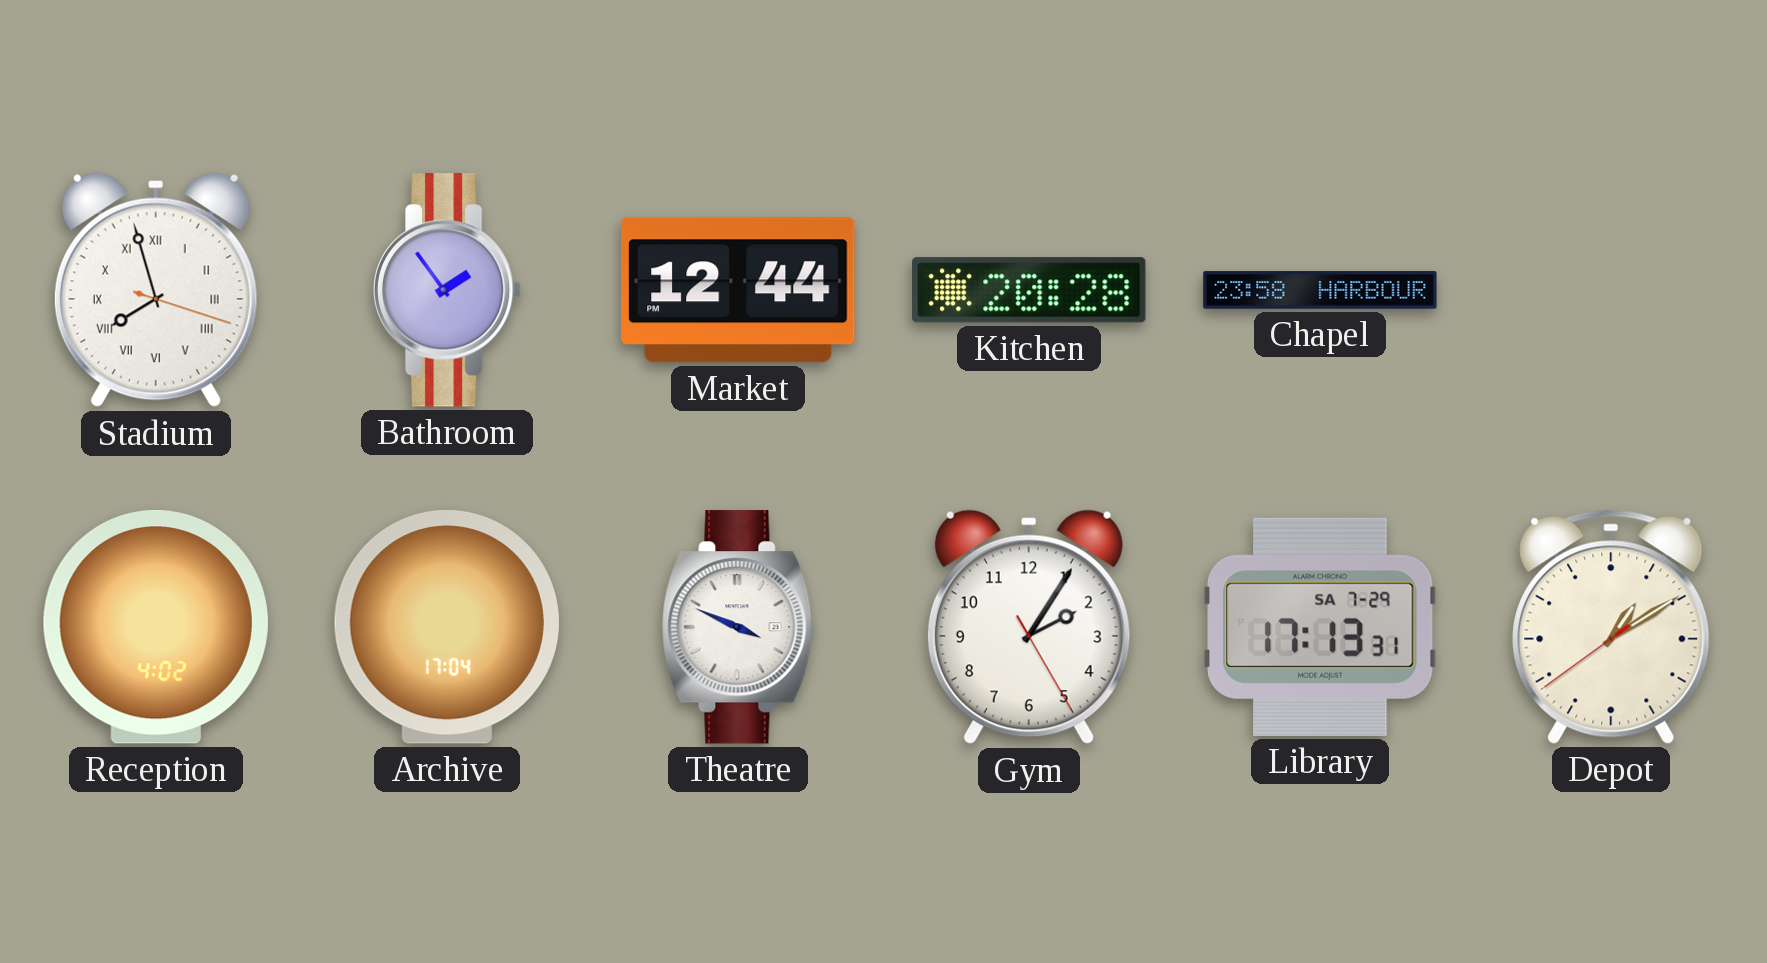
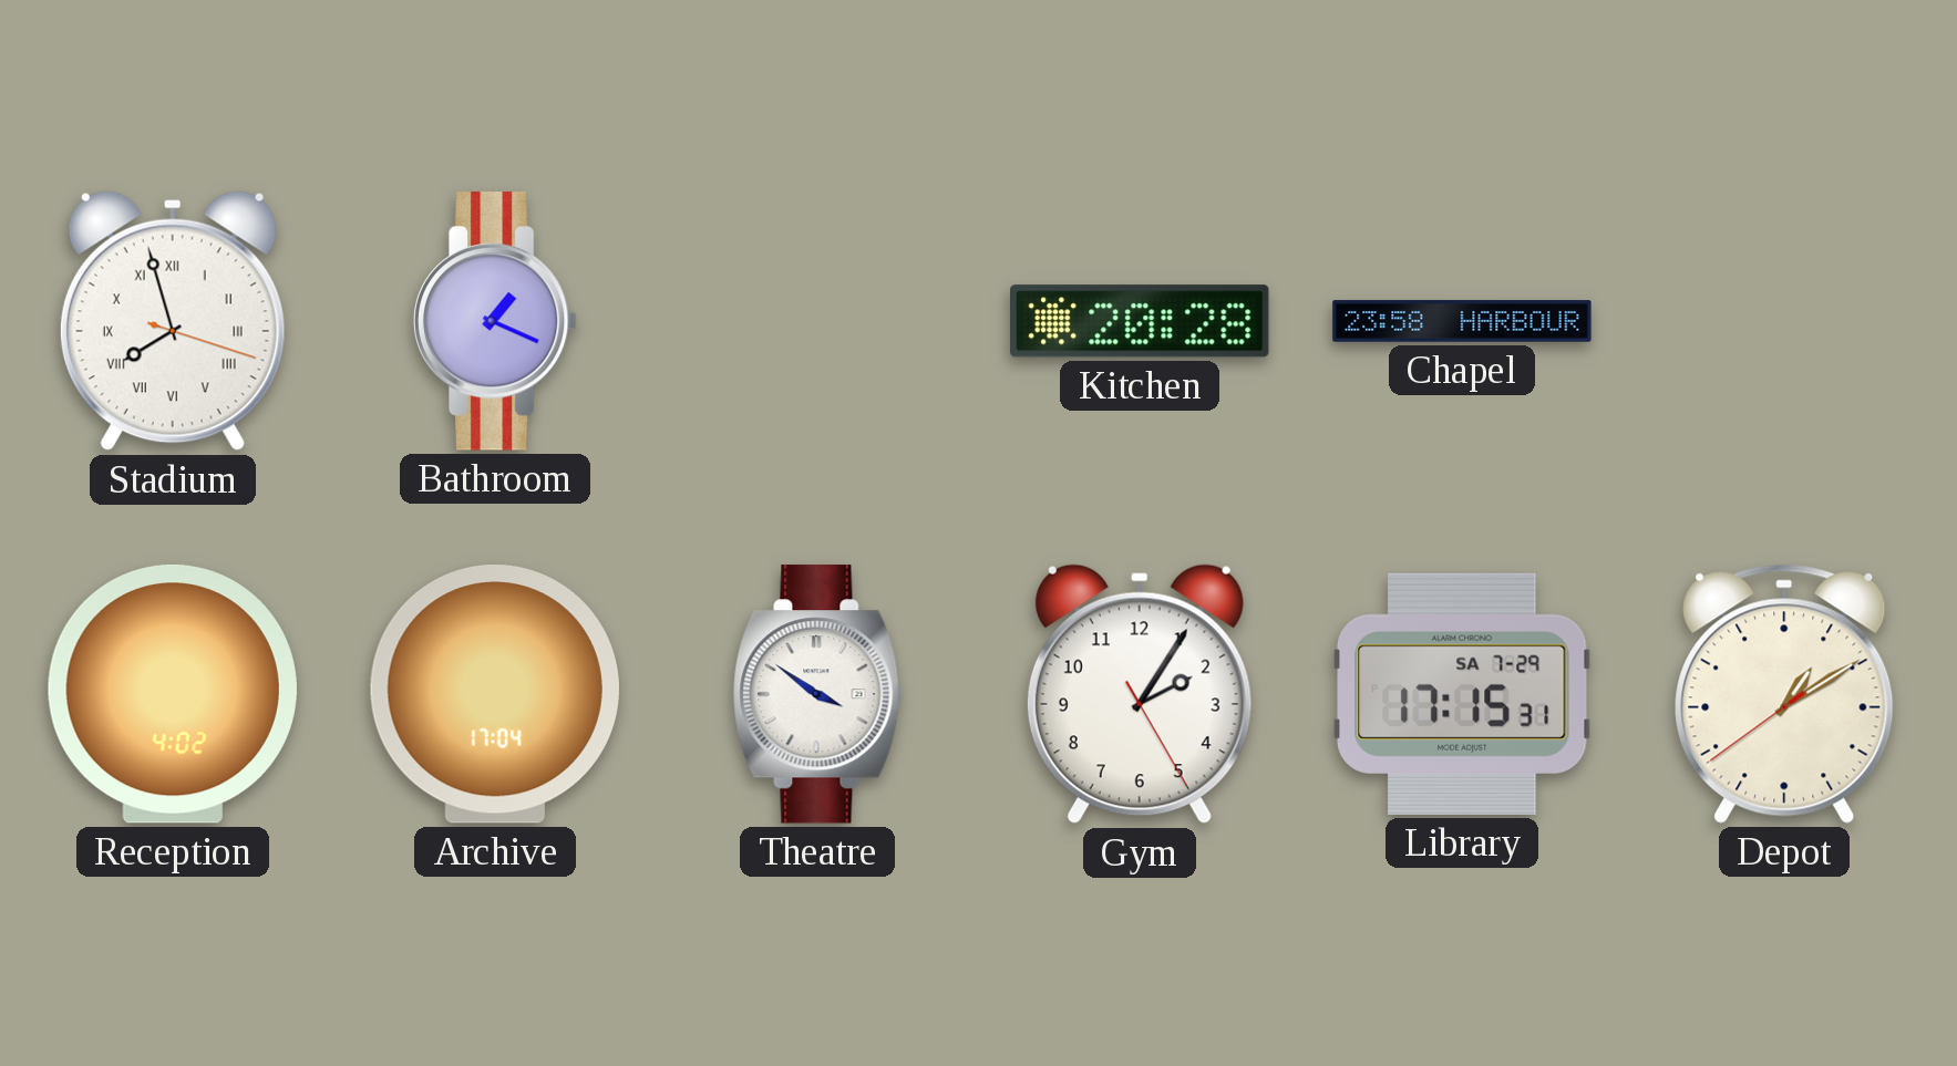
Bathroom: 1:54 -> 1:19
Market: 12:44 -> none
Theatre: 3:49 -> 3:51
Library: 17:13 -> 17:15
